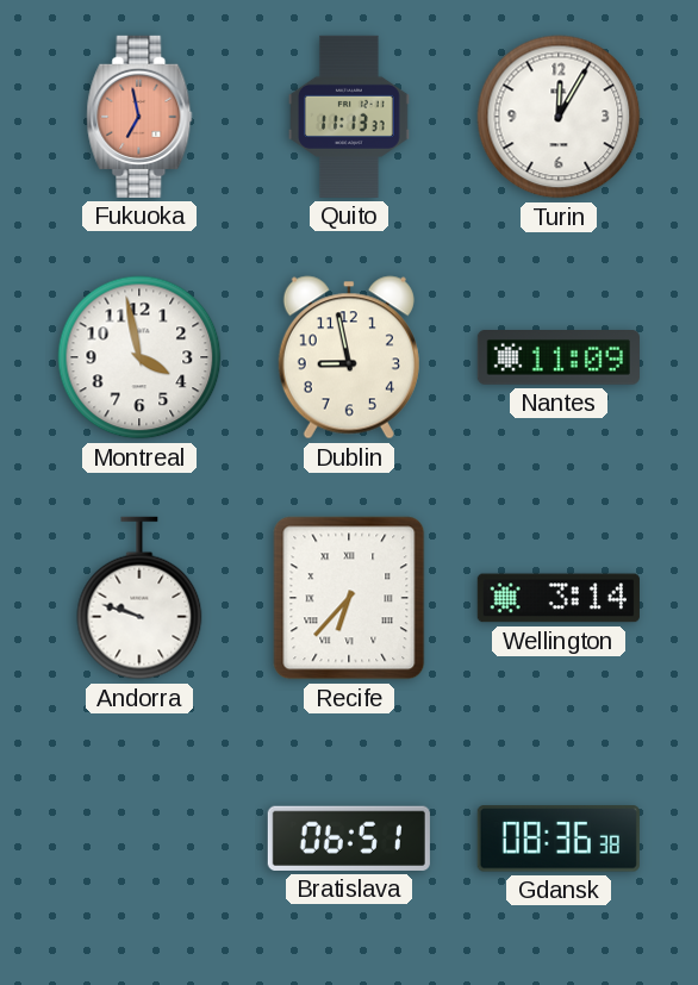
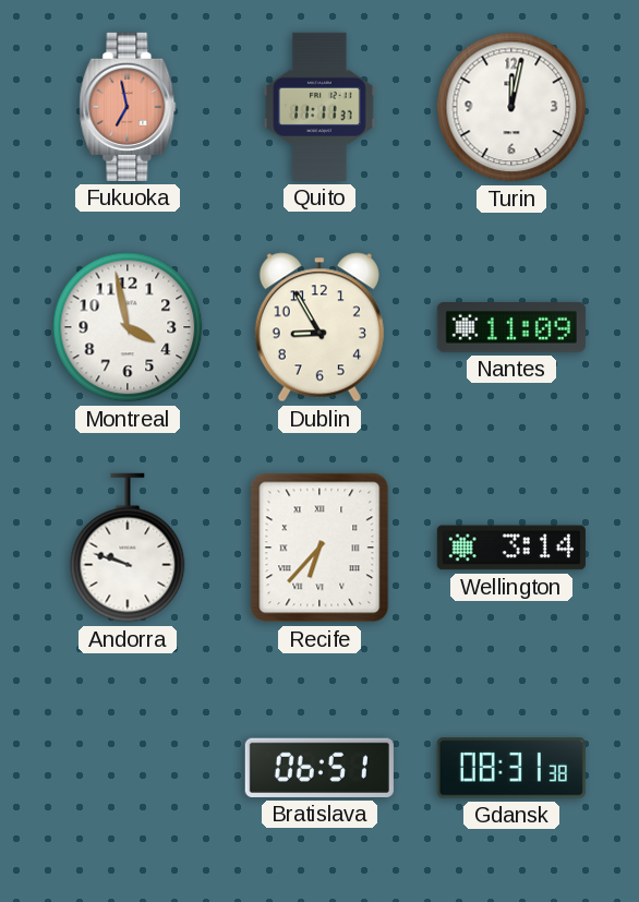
Quito: 11:13 -> 11:11
Turin: 12:05 -> 12:02
Dublin: 8:58 -> 8:55
Gdansk: 08:36 -> 08:31
